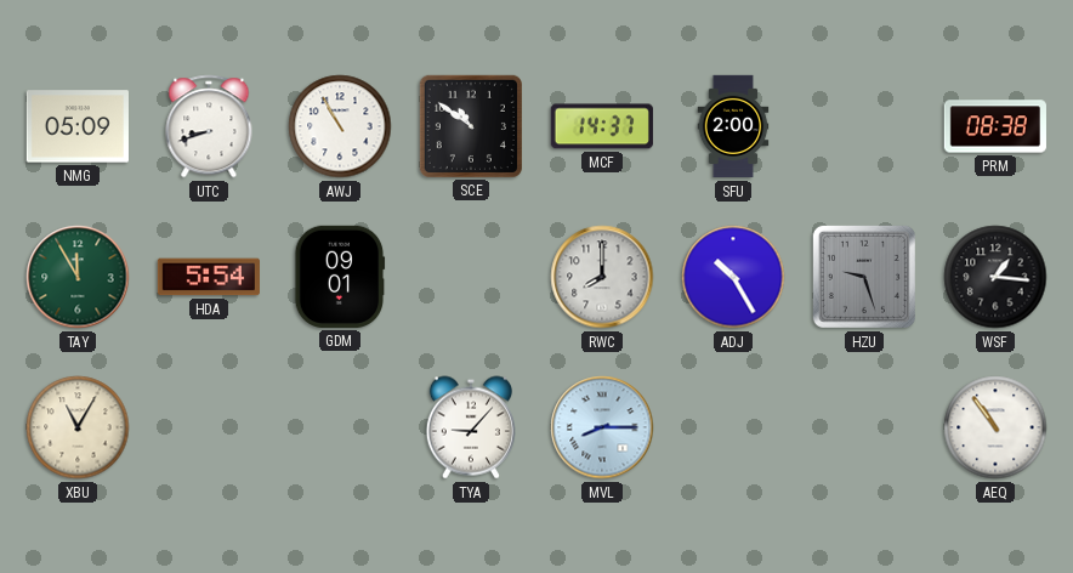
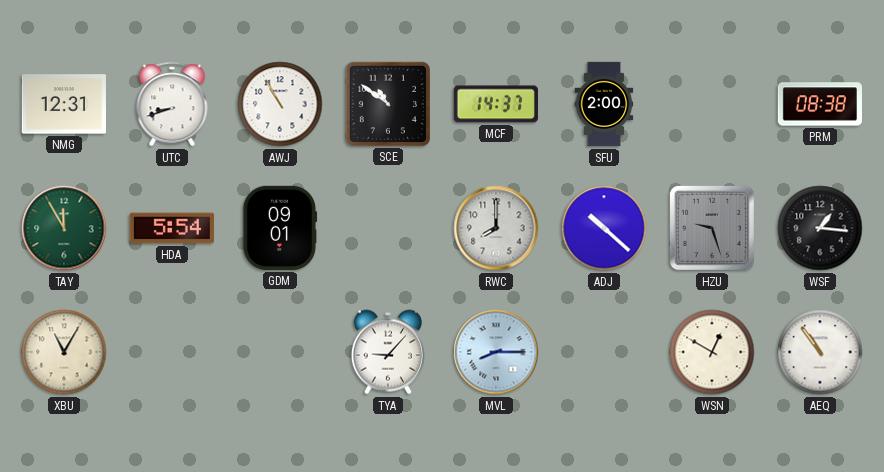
NMG: 05:09 -> 12:31
ADJ: 10:25 -> 10:22
WSN: none -> 12:50
